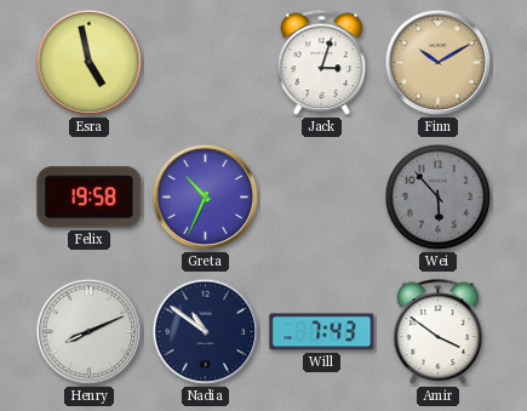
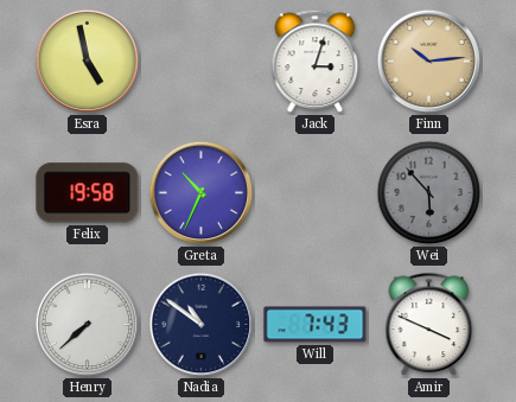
Finn: 10:10 -> 10:14
Henry: 8:11 -> 7:38
Amir: 3:51 -> 3:49
